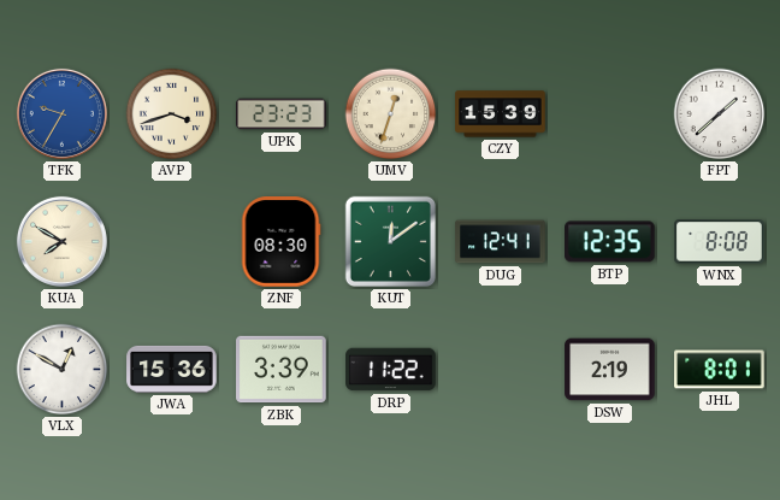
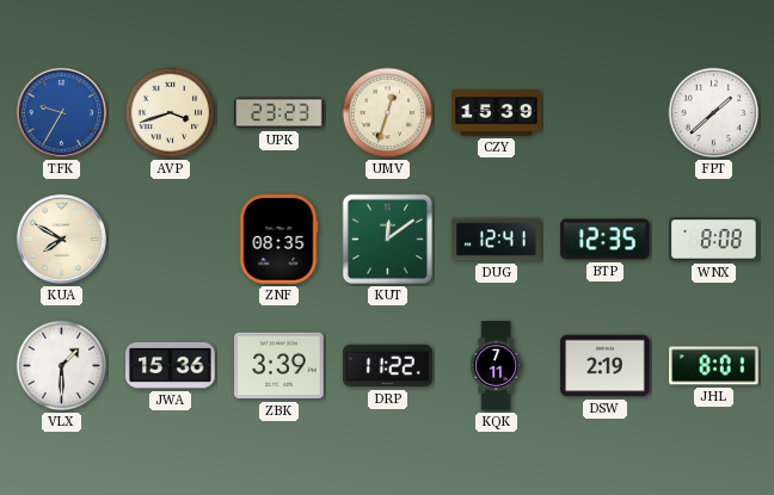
ZNF: 08:30 -> 08:35
VLX: 12:50 -> 1:30
KQK: none -> 7:11
